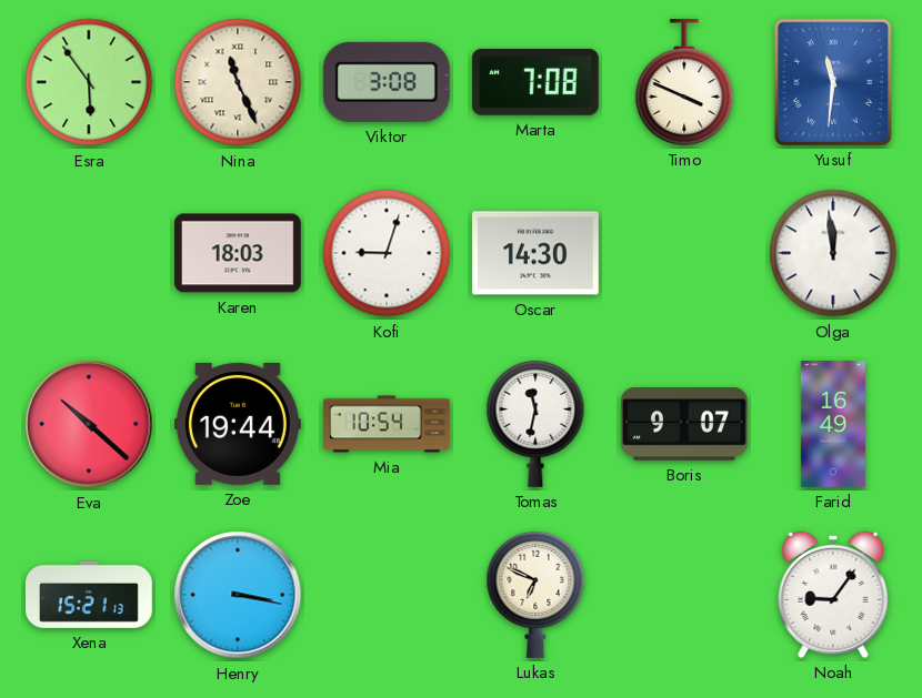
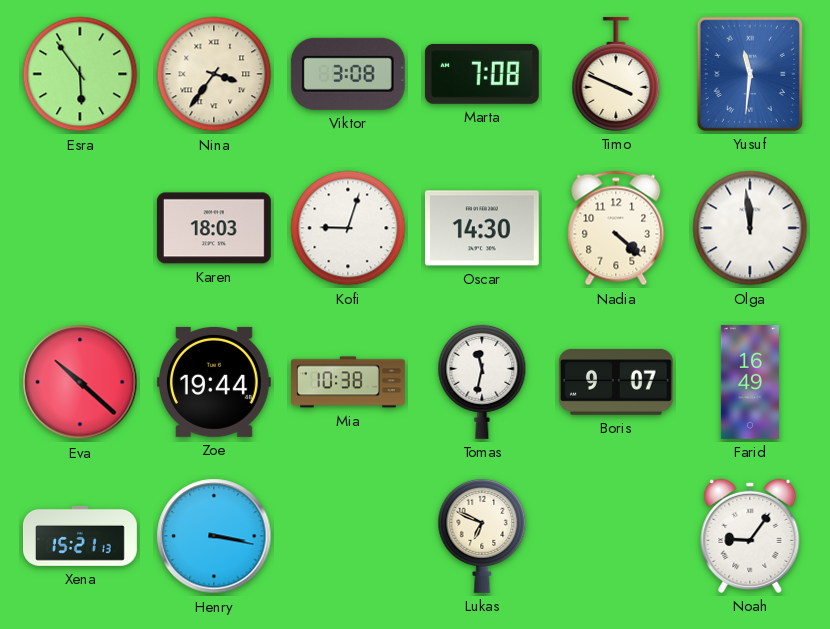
Nina: 11:26 -> 3:36
Nadia: none -> 4:22
Mia: 10:54 -> 10:38
